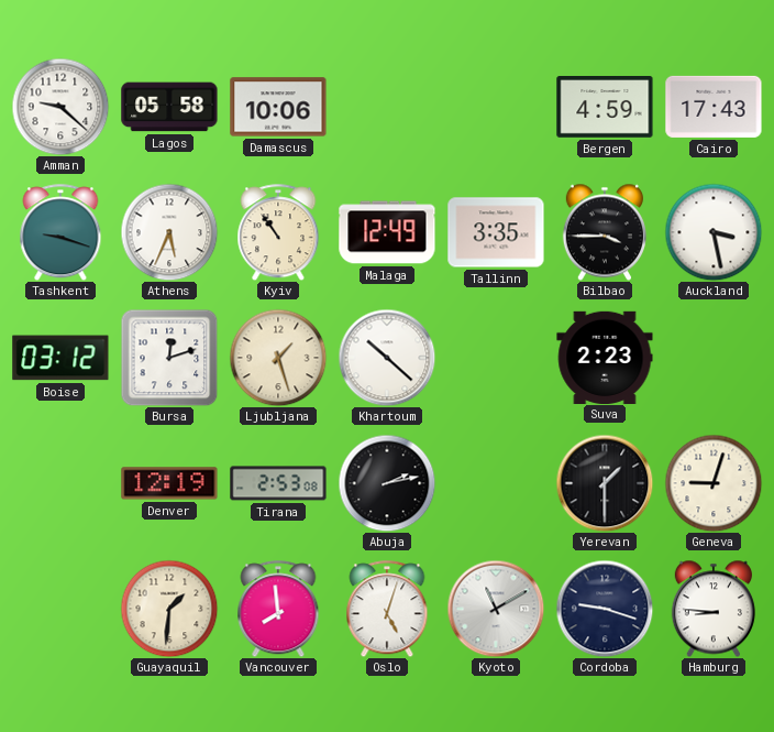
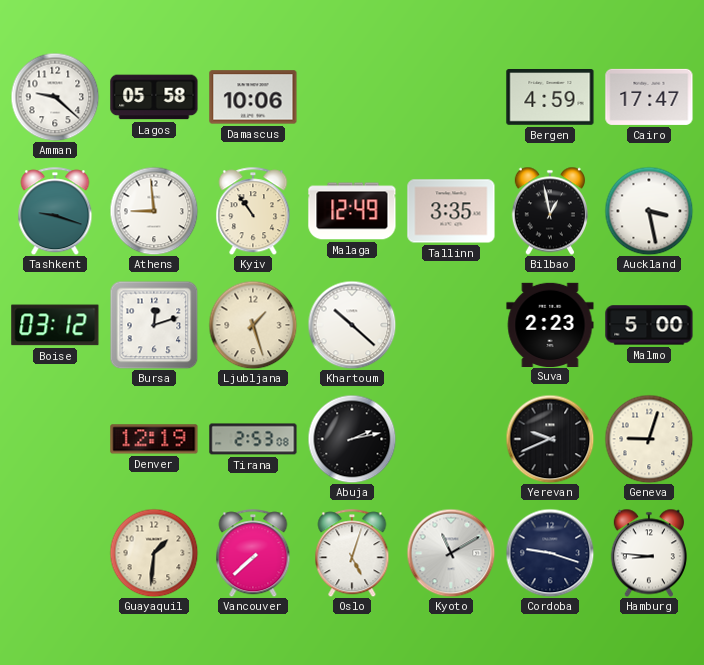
Cairo: 17:43 -> 17:47
Athens: 5:34 -> 8:59
Bilbao: 3:45 -> 12:58
Malmo: none -> 5:00
Yerevan: 1:30 -> 9:41
Vancouver: 7:59 -> 7:38
